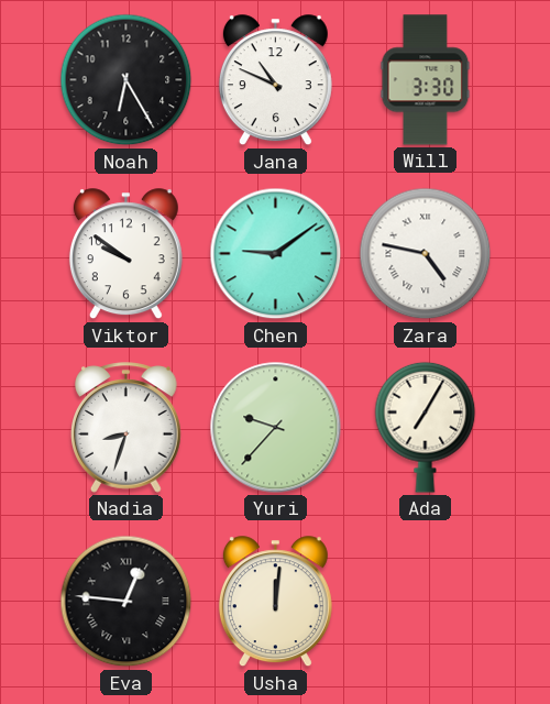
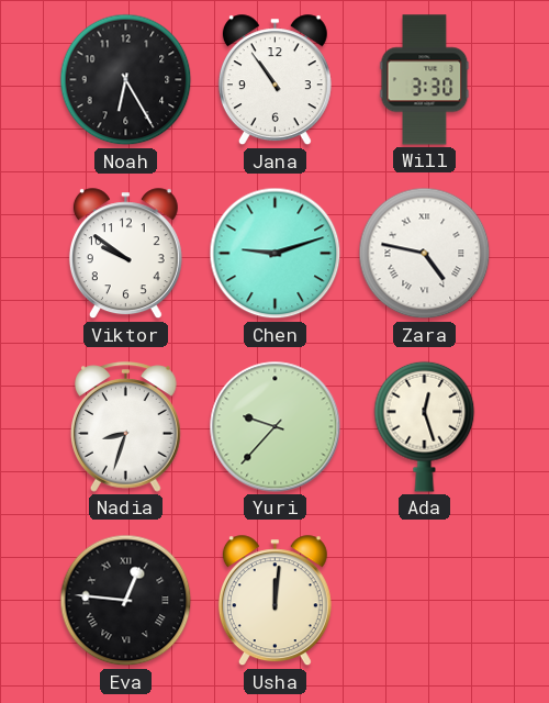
Jana: 10:49 -> 10:54
Chen: 9:09 -> 9:12
Ada: 7:05 -> 12:27
